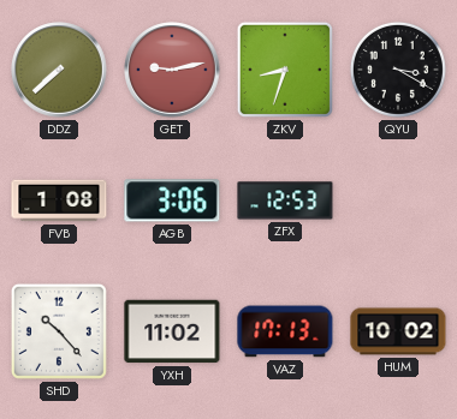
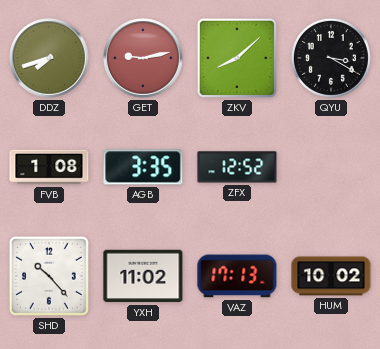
DDZ: 7:38 -> 7:42
ZKV: 8:33 -> 8:08
AGB: 3:06 -> 3:35
ZFX: 12:53 -> 12:52
